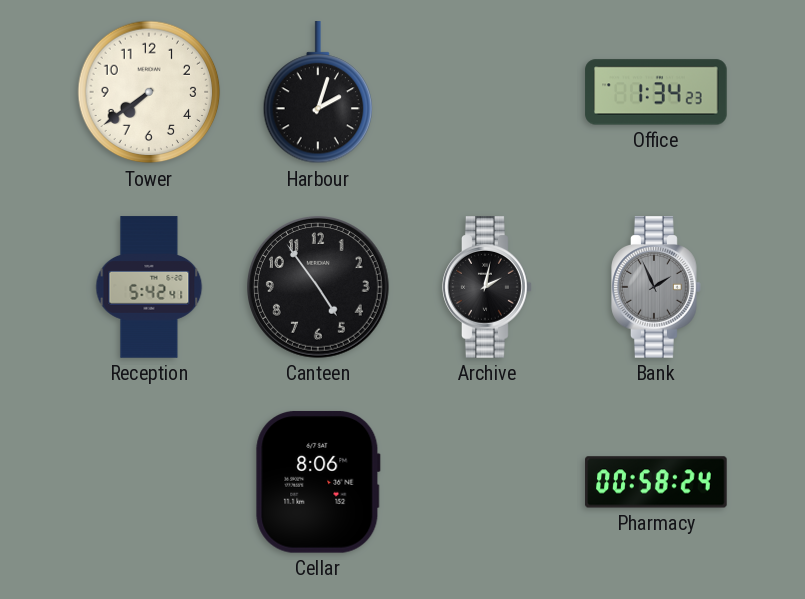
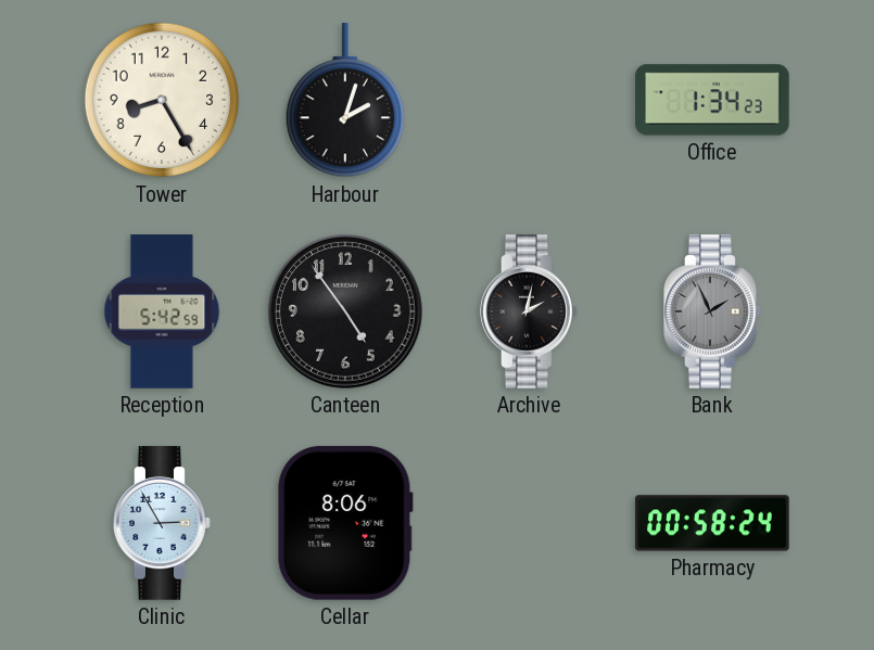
Tower: 7:39 -> 8:25
Reception: 5:42:41 -> 5:42:59
Clinic: none -> 2:55
